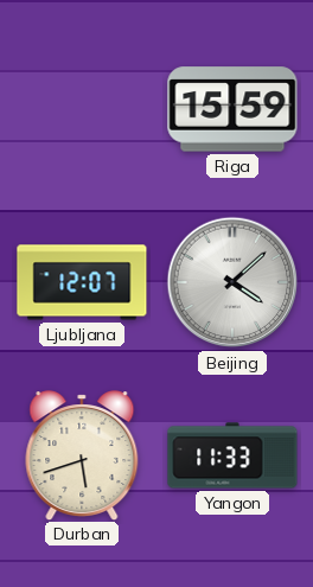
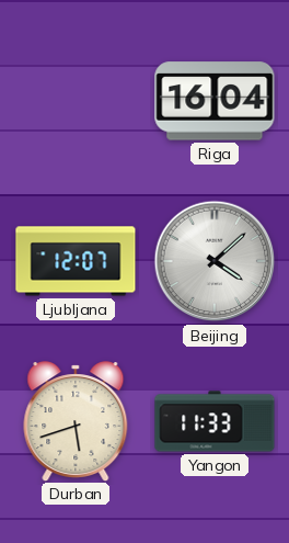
Riga: 15:59 -> 16:04
